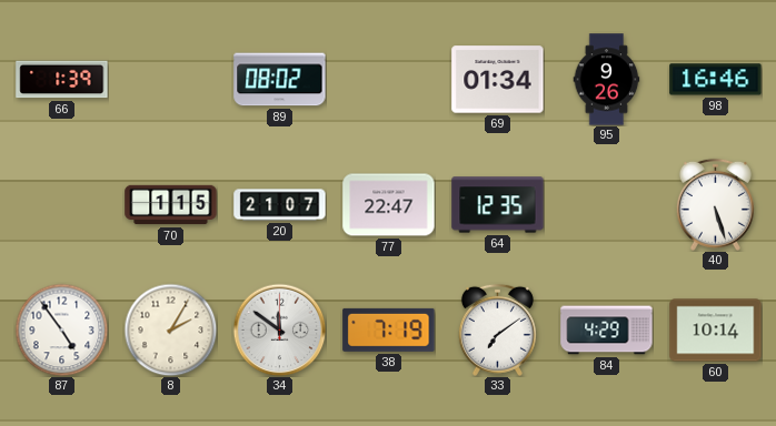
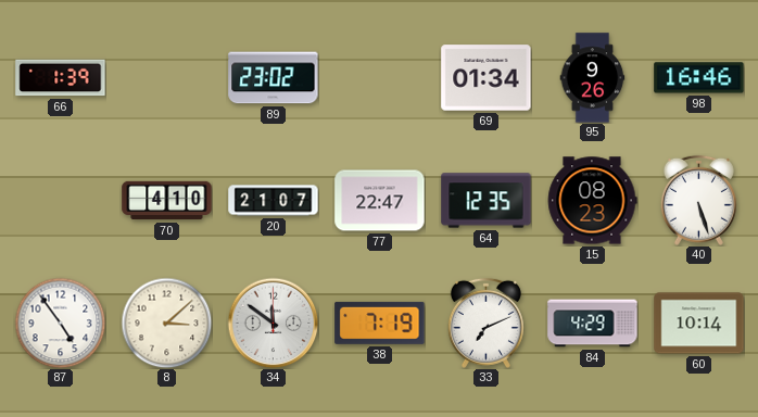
89: 08:02 -> 23:02
70: 1:15 -> 4:10
15: none -> 08:23
8: 2:05 -> 3:08
33: 7:09 -> 7:11
